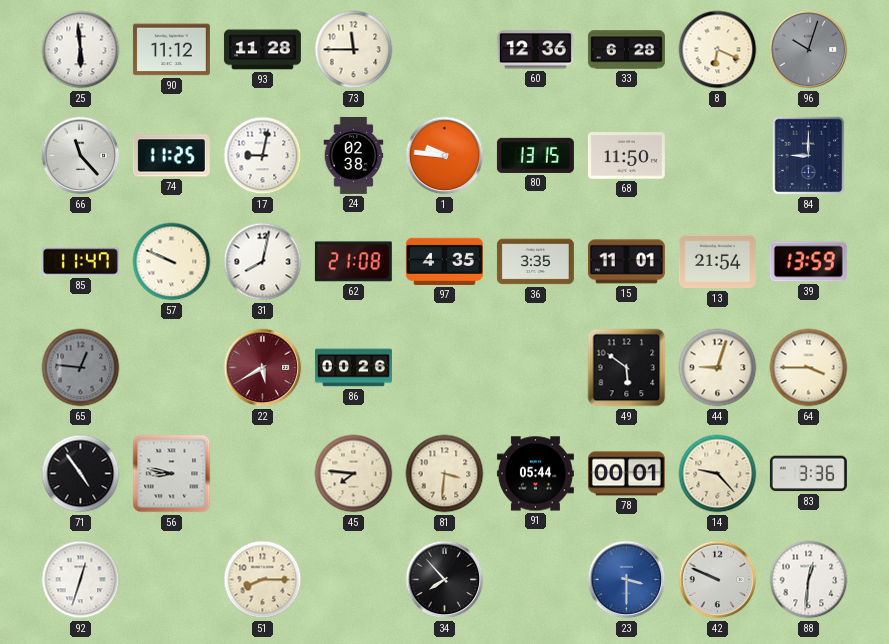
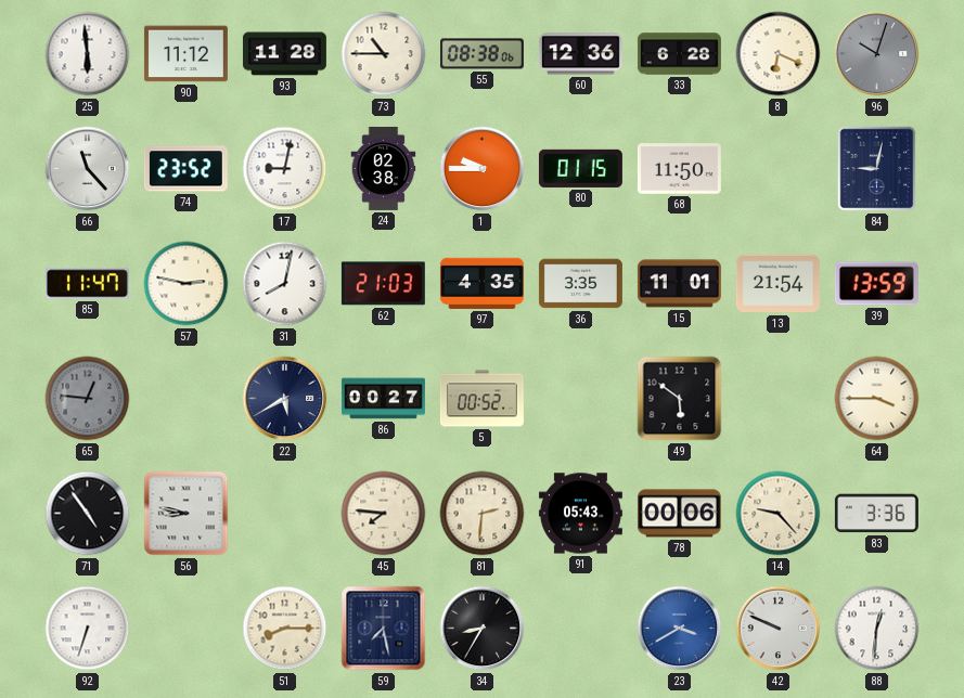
73: 11:45 -> 10:45
55: none -> 08:38
74: 11:25 -> 23:52
1: 9:46 -> 9:45
80: 13:15 -> 01:15
84: 9:00 -> 9:02
57: 9:49 -> 2:47
62: 21:08 -> 21:03
22 dial: burgundy -> navy
86: 00:26 -> 00:27
5: none -> 00:52
44: 9:03 -> none
81: 3:31 -> 2:31
91: 05:44 -> 05:43
78: 00:01 -> 00:06
92: 12:33 -> 6:33
59: none -> 7:28
34: 7:53 -> 8:35
23: 3:30 -> 3:40
